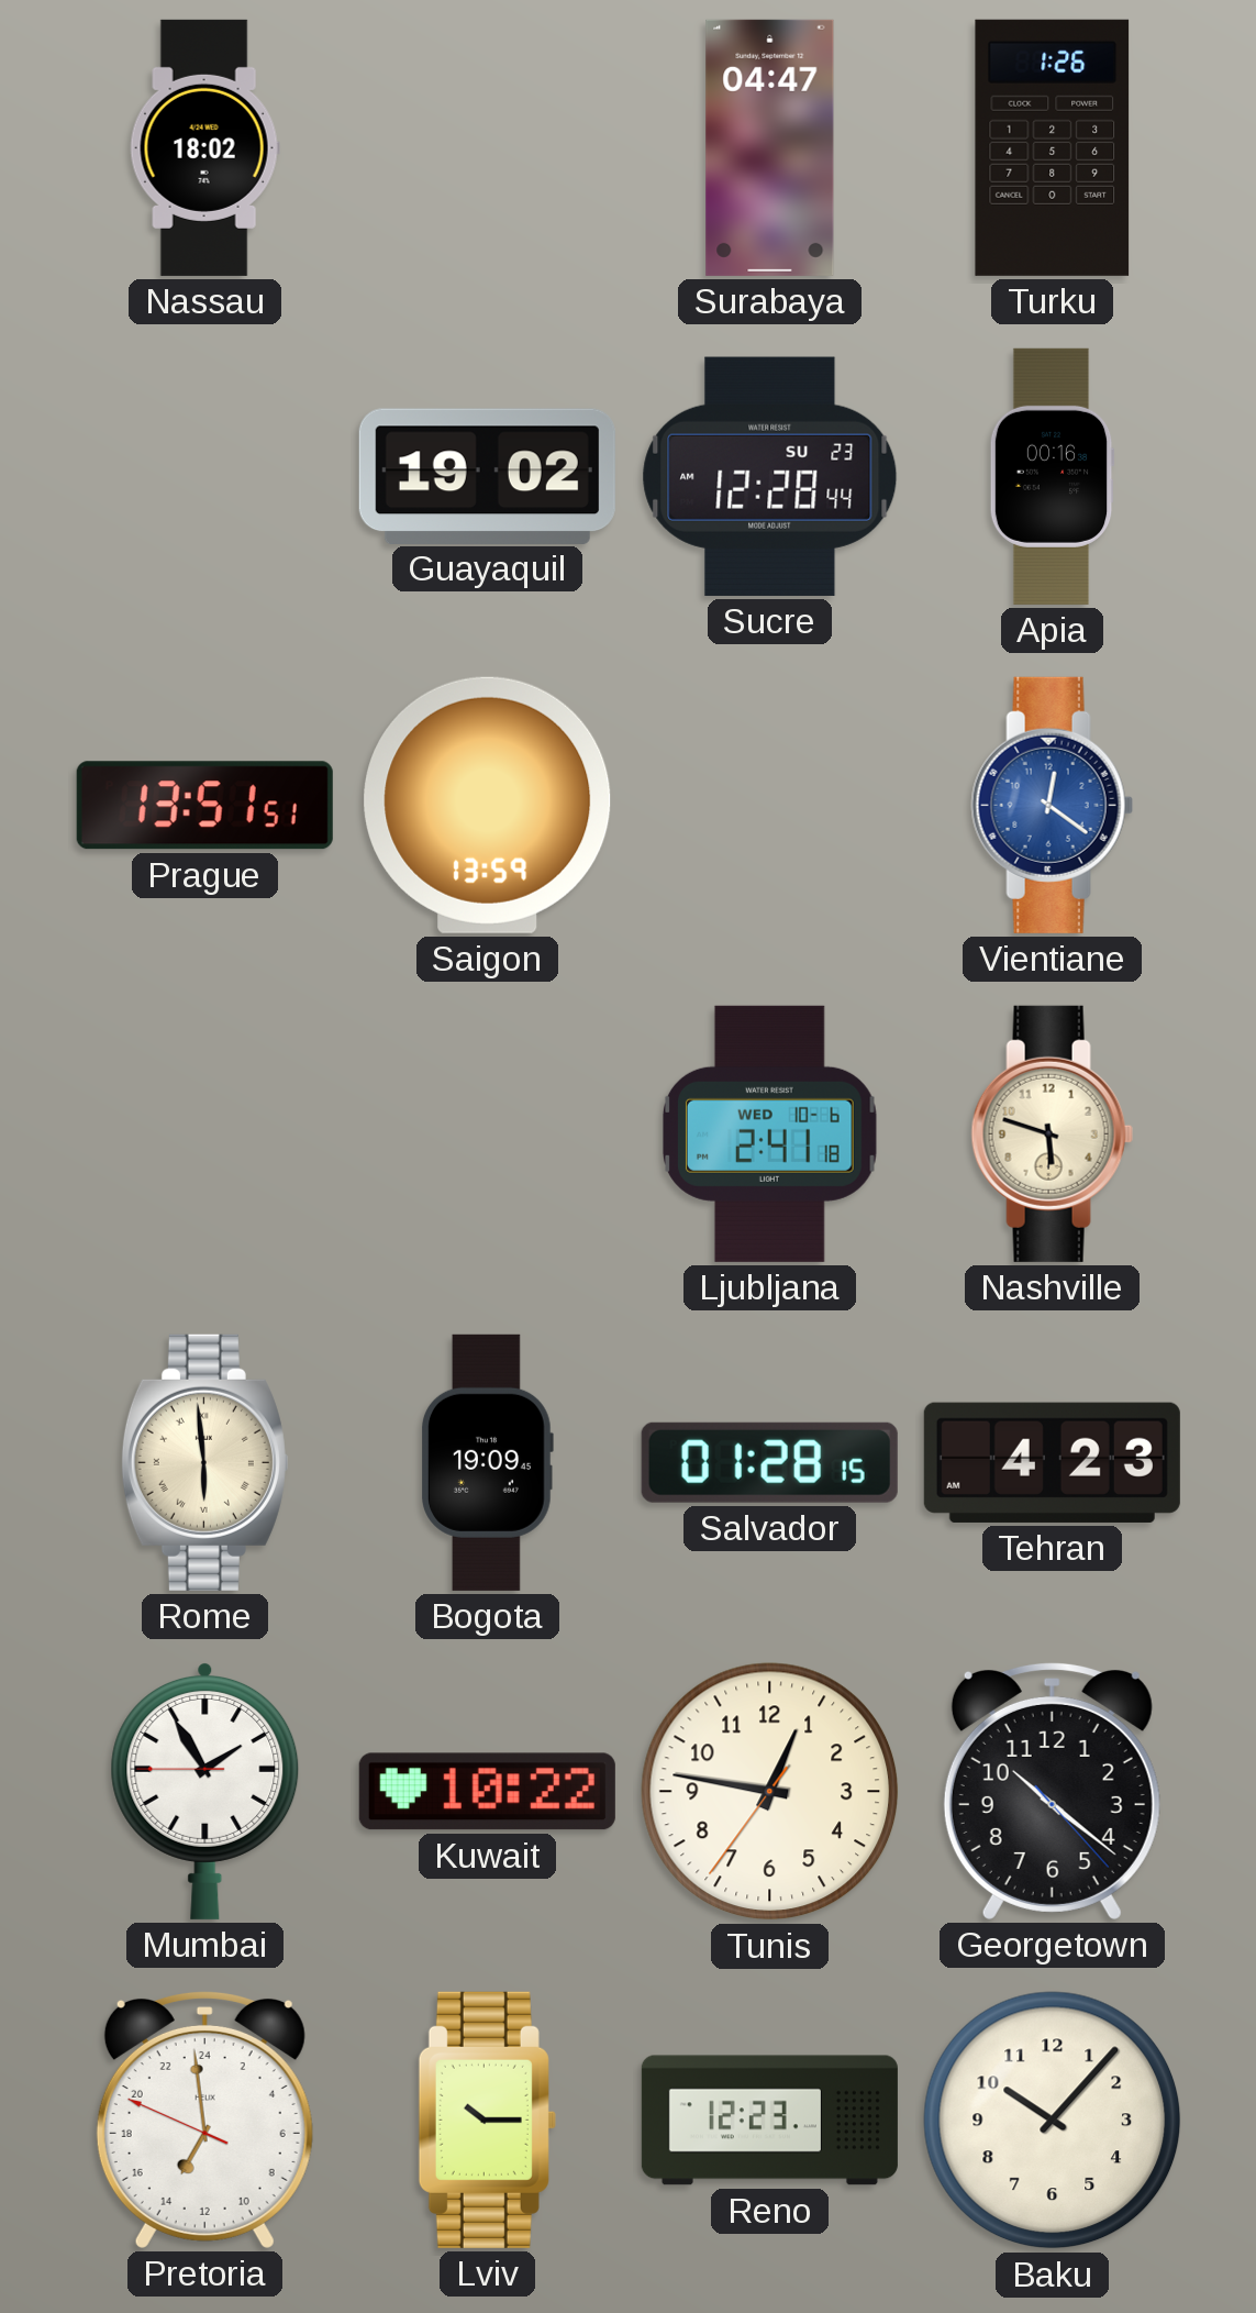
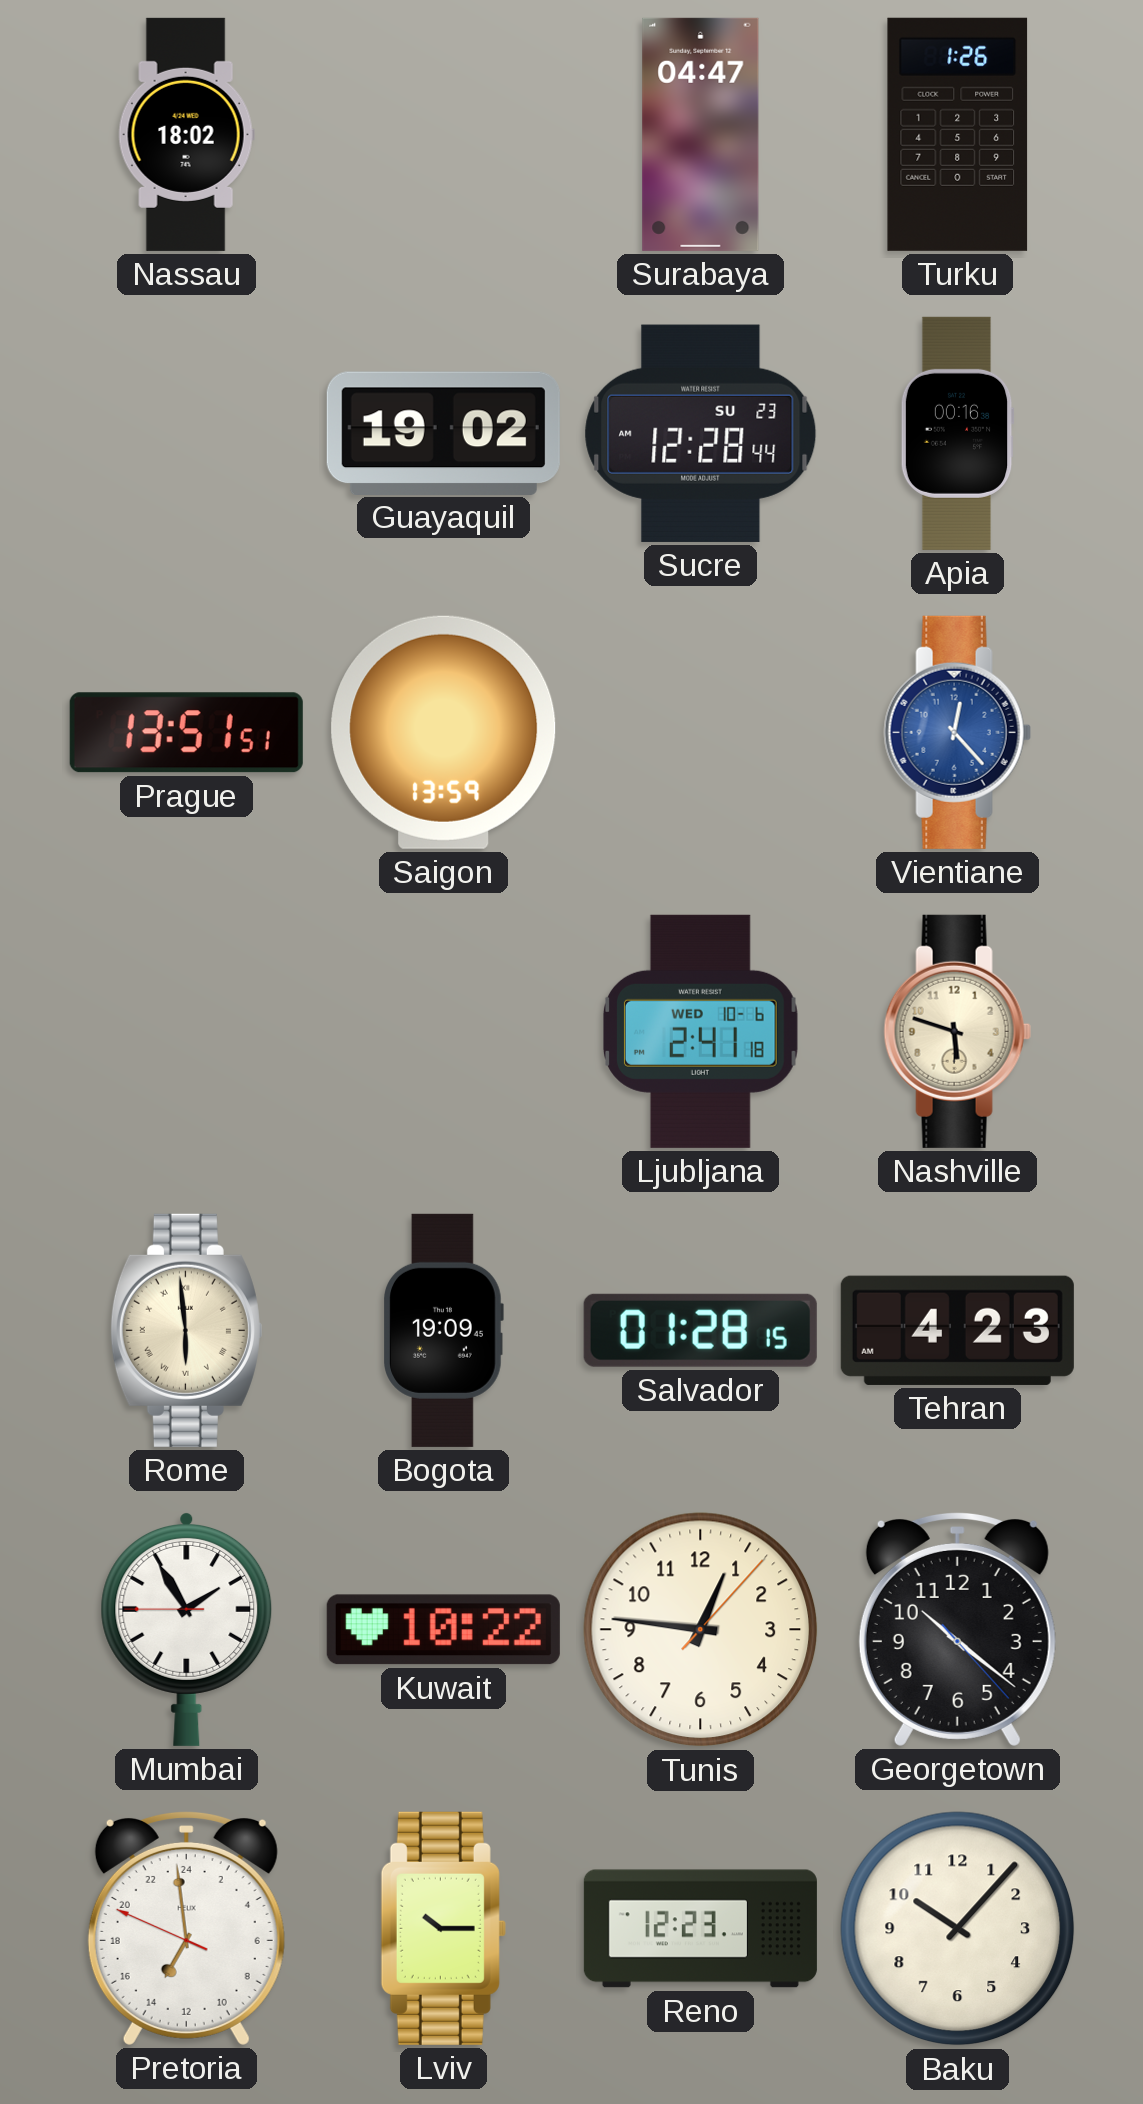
Vientiane: 12:21 -> 12:23
Tunis: 12:46:36 -> 12:46:07
